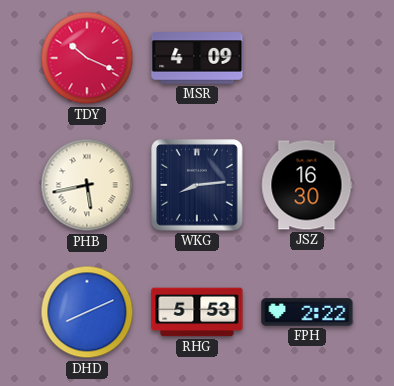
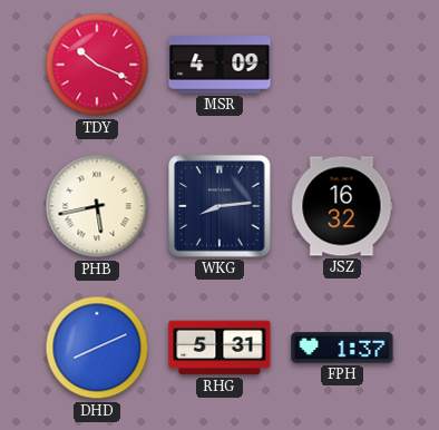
JSZ: 16:30 -> 16:32
RHG: 5:53 -> 5:31
FPH: 2:22 -> 1:37
